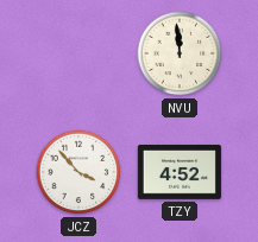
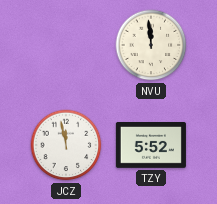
JCZ: 3:53 -> 11:58
TZY: 4:52 -> 5:52
